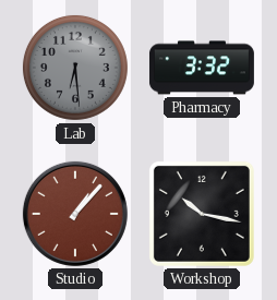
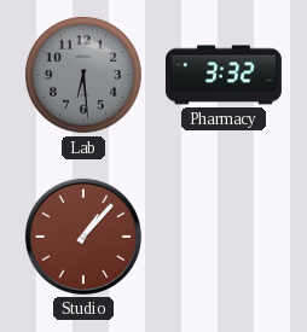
Workshop: 10:17 -> none
